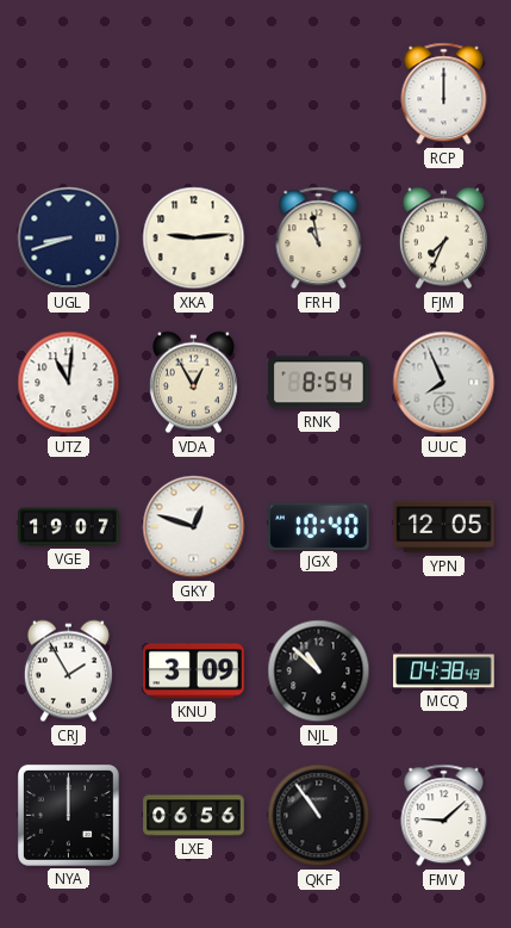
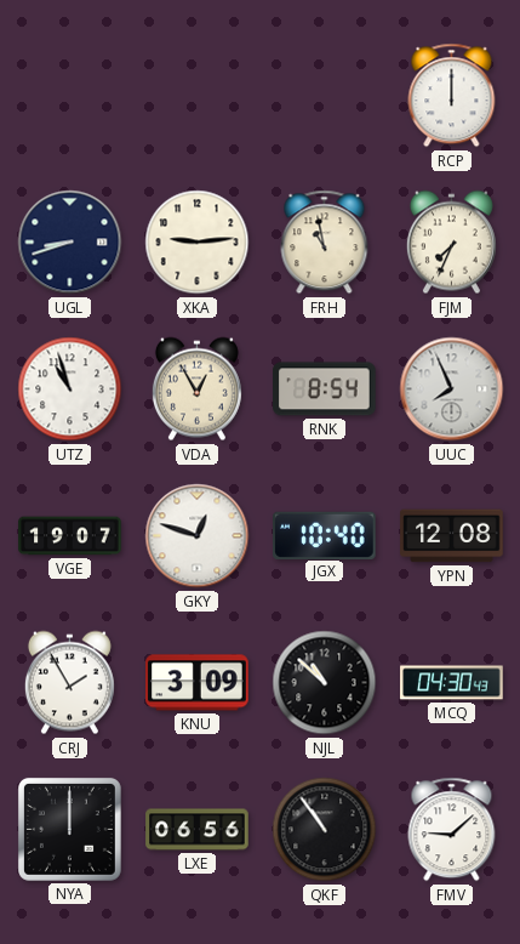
UTZ: 11:01 -> 10:57
YPN: 12:05 -> 12:08
MCQ: 04:38 -> 04:30
